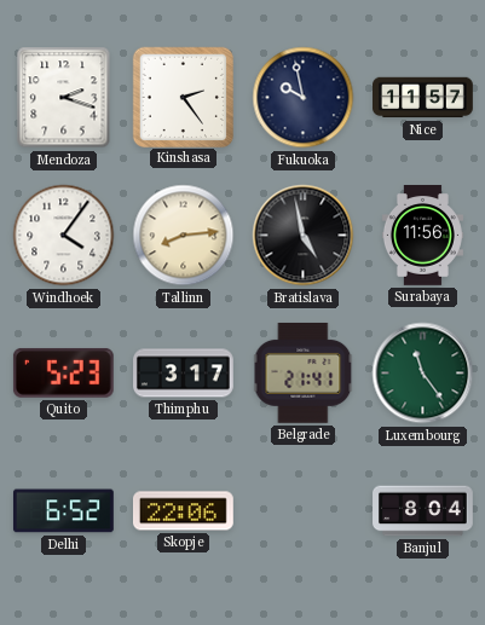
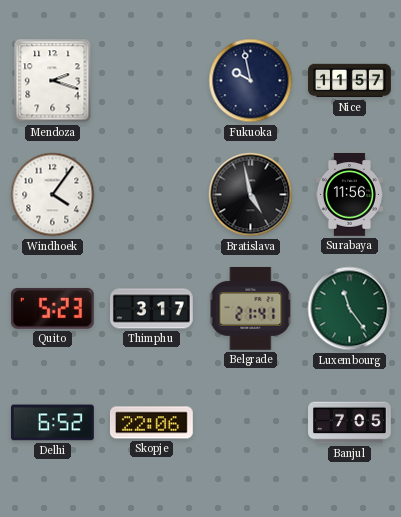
Kinshasa: 2:24 -> none
Tallinn: 8:14 -> none
Banjul: 8:04 -> 7:05
